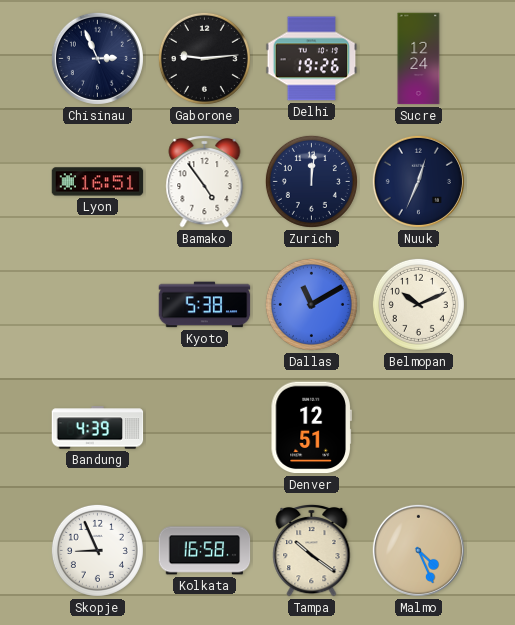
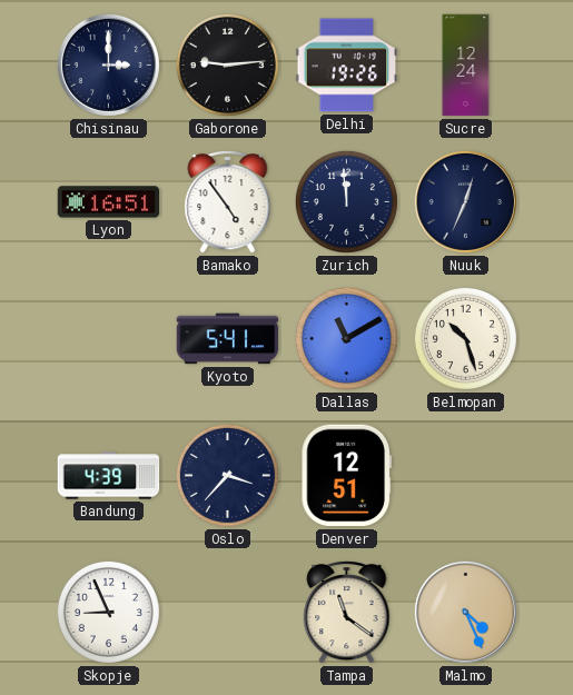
Chisinau: 2:56 -> 3:00
Zurich: 12:01 -> 11:59
Kyoto: 5:38 -> 5:41
Belmopan: 10:11 -> 10:27
Oslo: none -> 3:37
Kolkata: 16:58 -> none
Tampa: 10:21 -> 11:21
